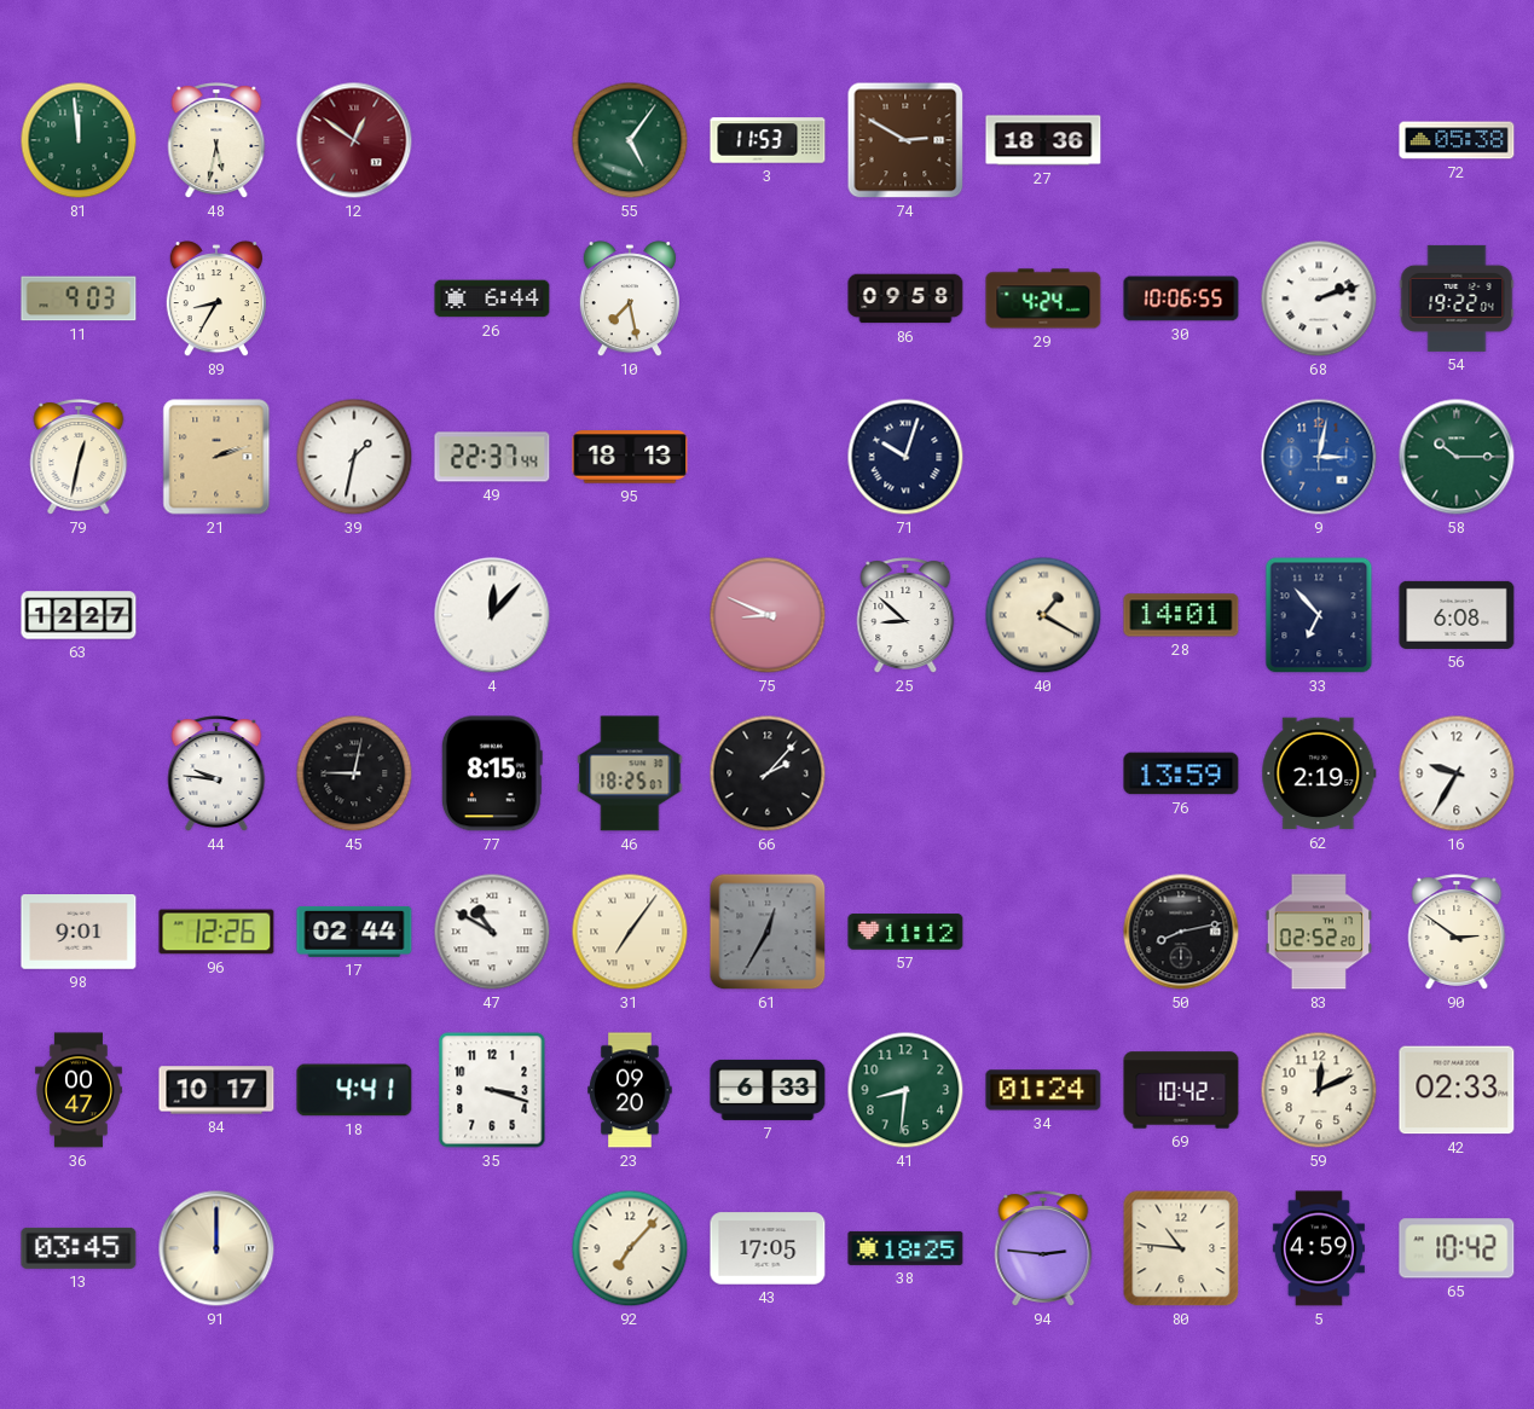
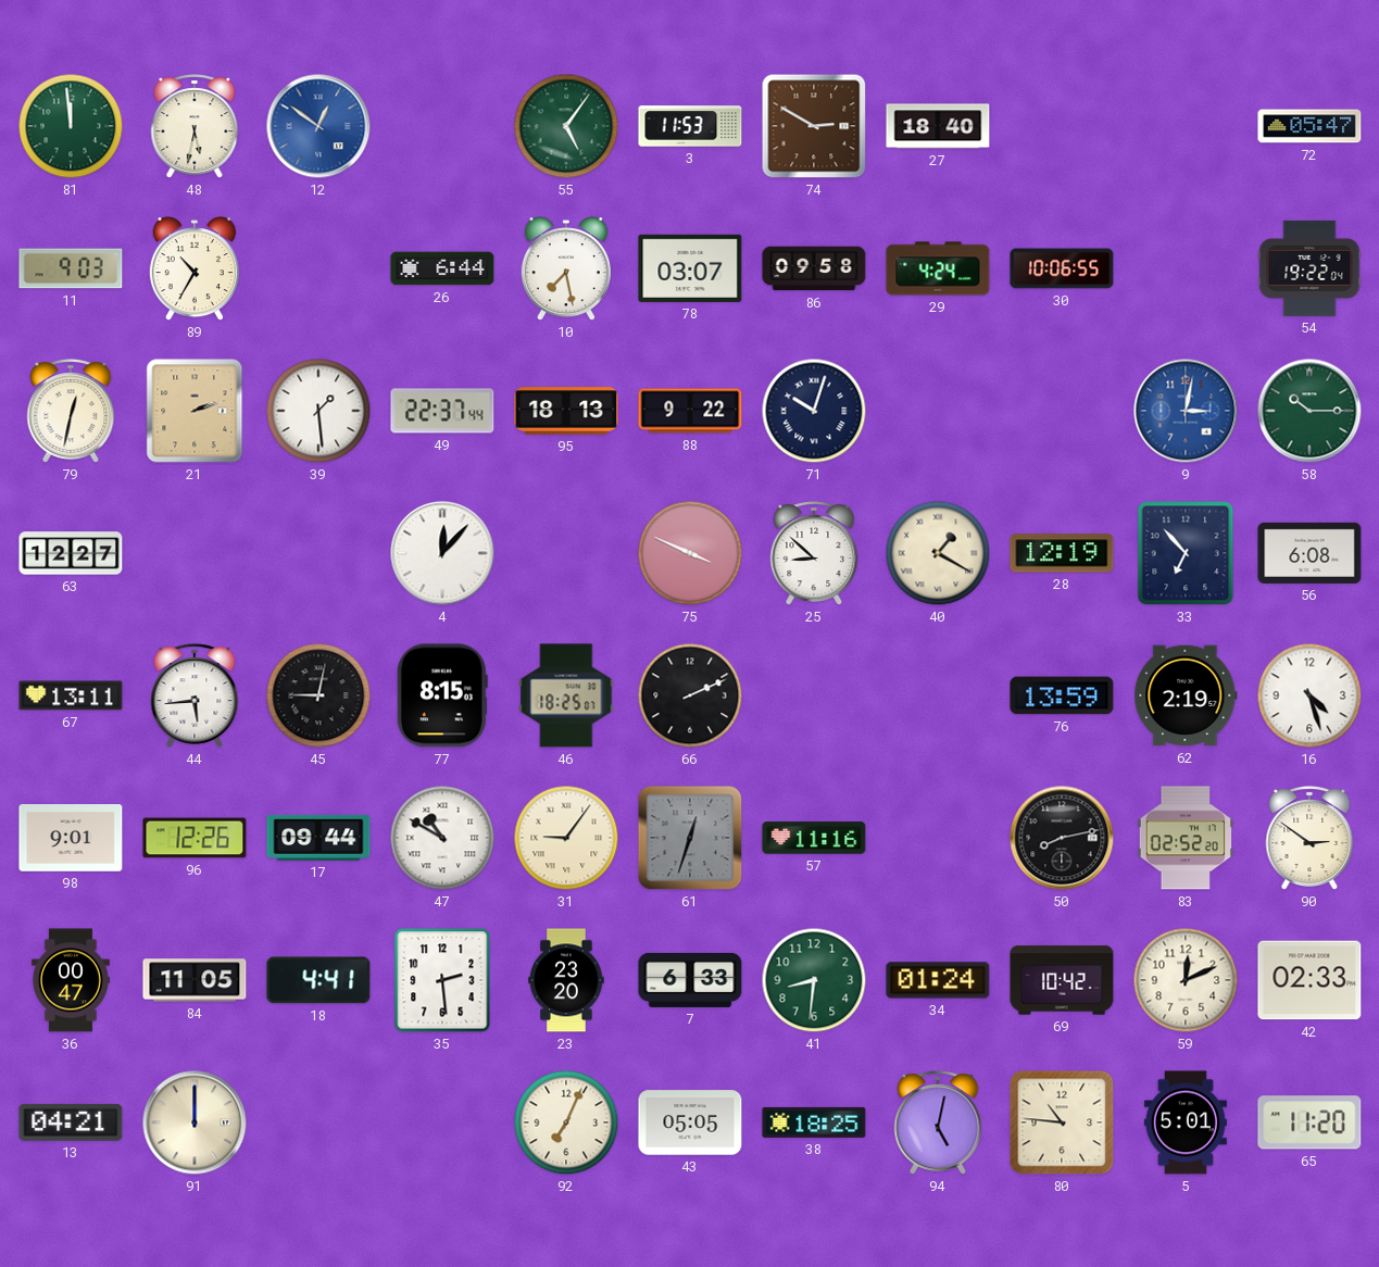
12 dial: burgundy -> blue
27: 18:36 -> 18:40
72: 05:38 -> 05:47
89: 8:35 -> 10:35
78: none -> 03:07
68: 2:12 -> none
39: 1:32 -> 1:29
88: none -> 9:22
75: 8:49 -> 3:49
28: 14:01 -> 12:19
67: none -> 13:11
44: 9:46 -> 5:44
66: 2:07 -> 2:11
16: 9:35 -> 4:27
17: 02:44 -> 09:44
31: 7:06 -> 9:06
61: 12:35 -> 12:33
57: 11:12 -> 11:16
84: 10:17 -> 11:05
35: 3:18 -> 2:29
23: 09:20 -> 23:20
13: 03:45 -> 04:21
92: 7:07 -> 7:04
43: 17:05 -> 05:05
94: 2:46 -> 5:02
5: 4:59 -> 5:01
65: 10:42 -> 11:20
